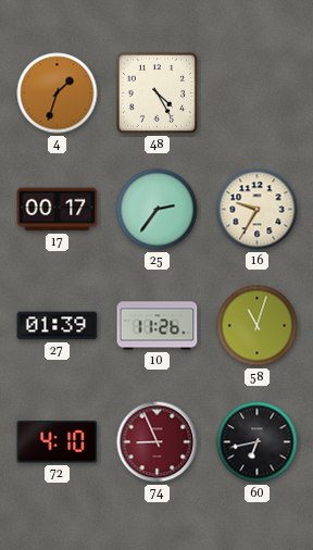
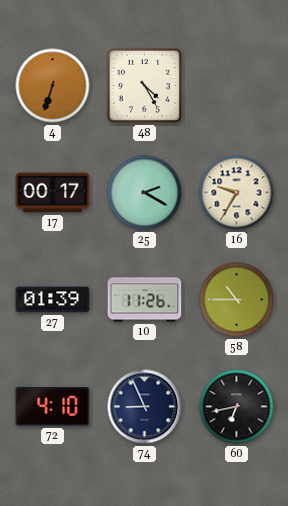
4: 1:33 -> 6:33
25: 2:36 -> 2:20
58: 11:03 -> 10:45
74 dial: burgundy -> navy
